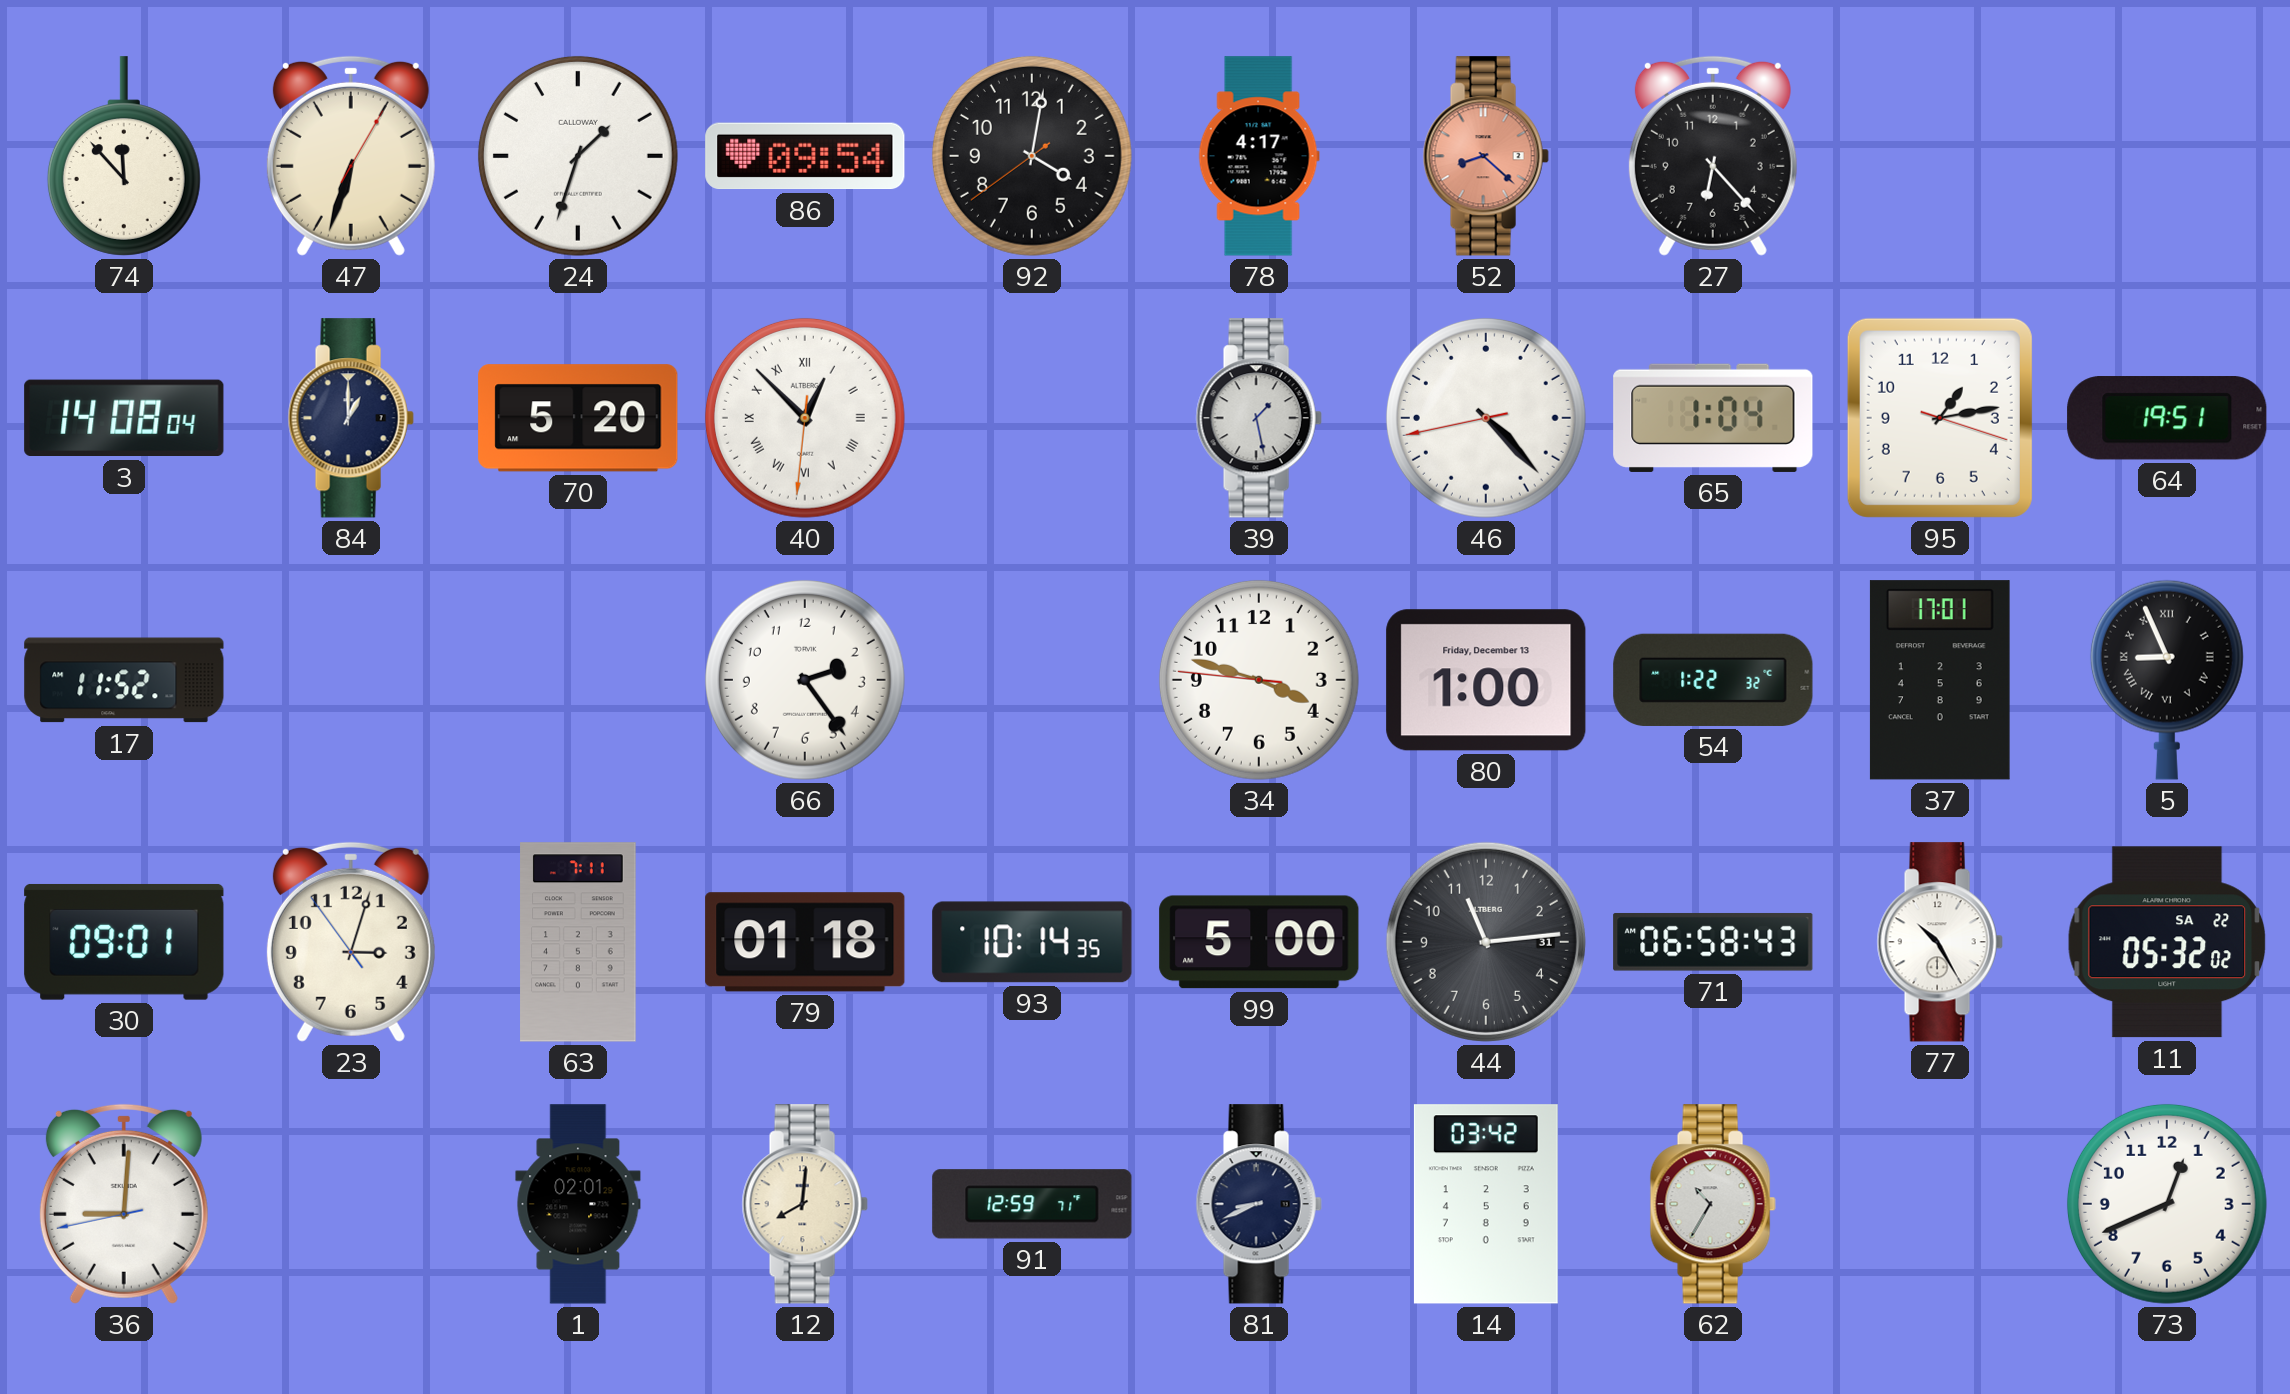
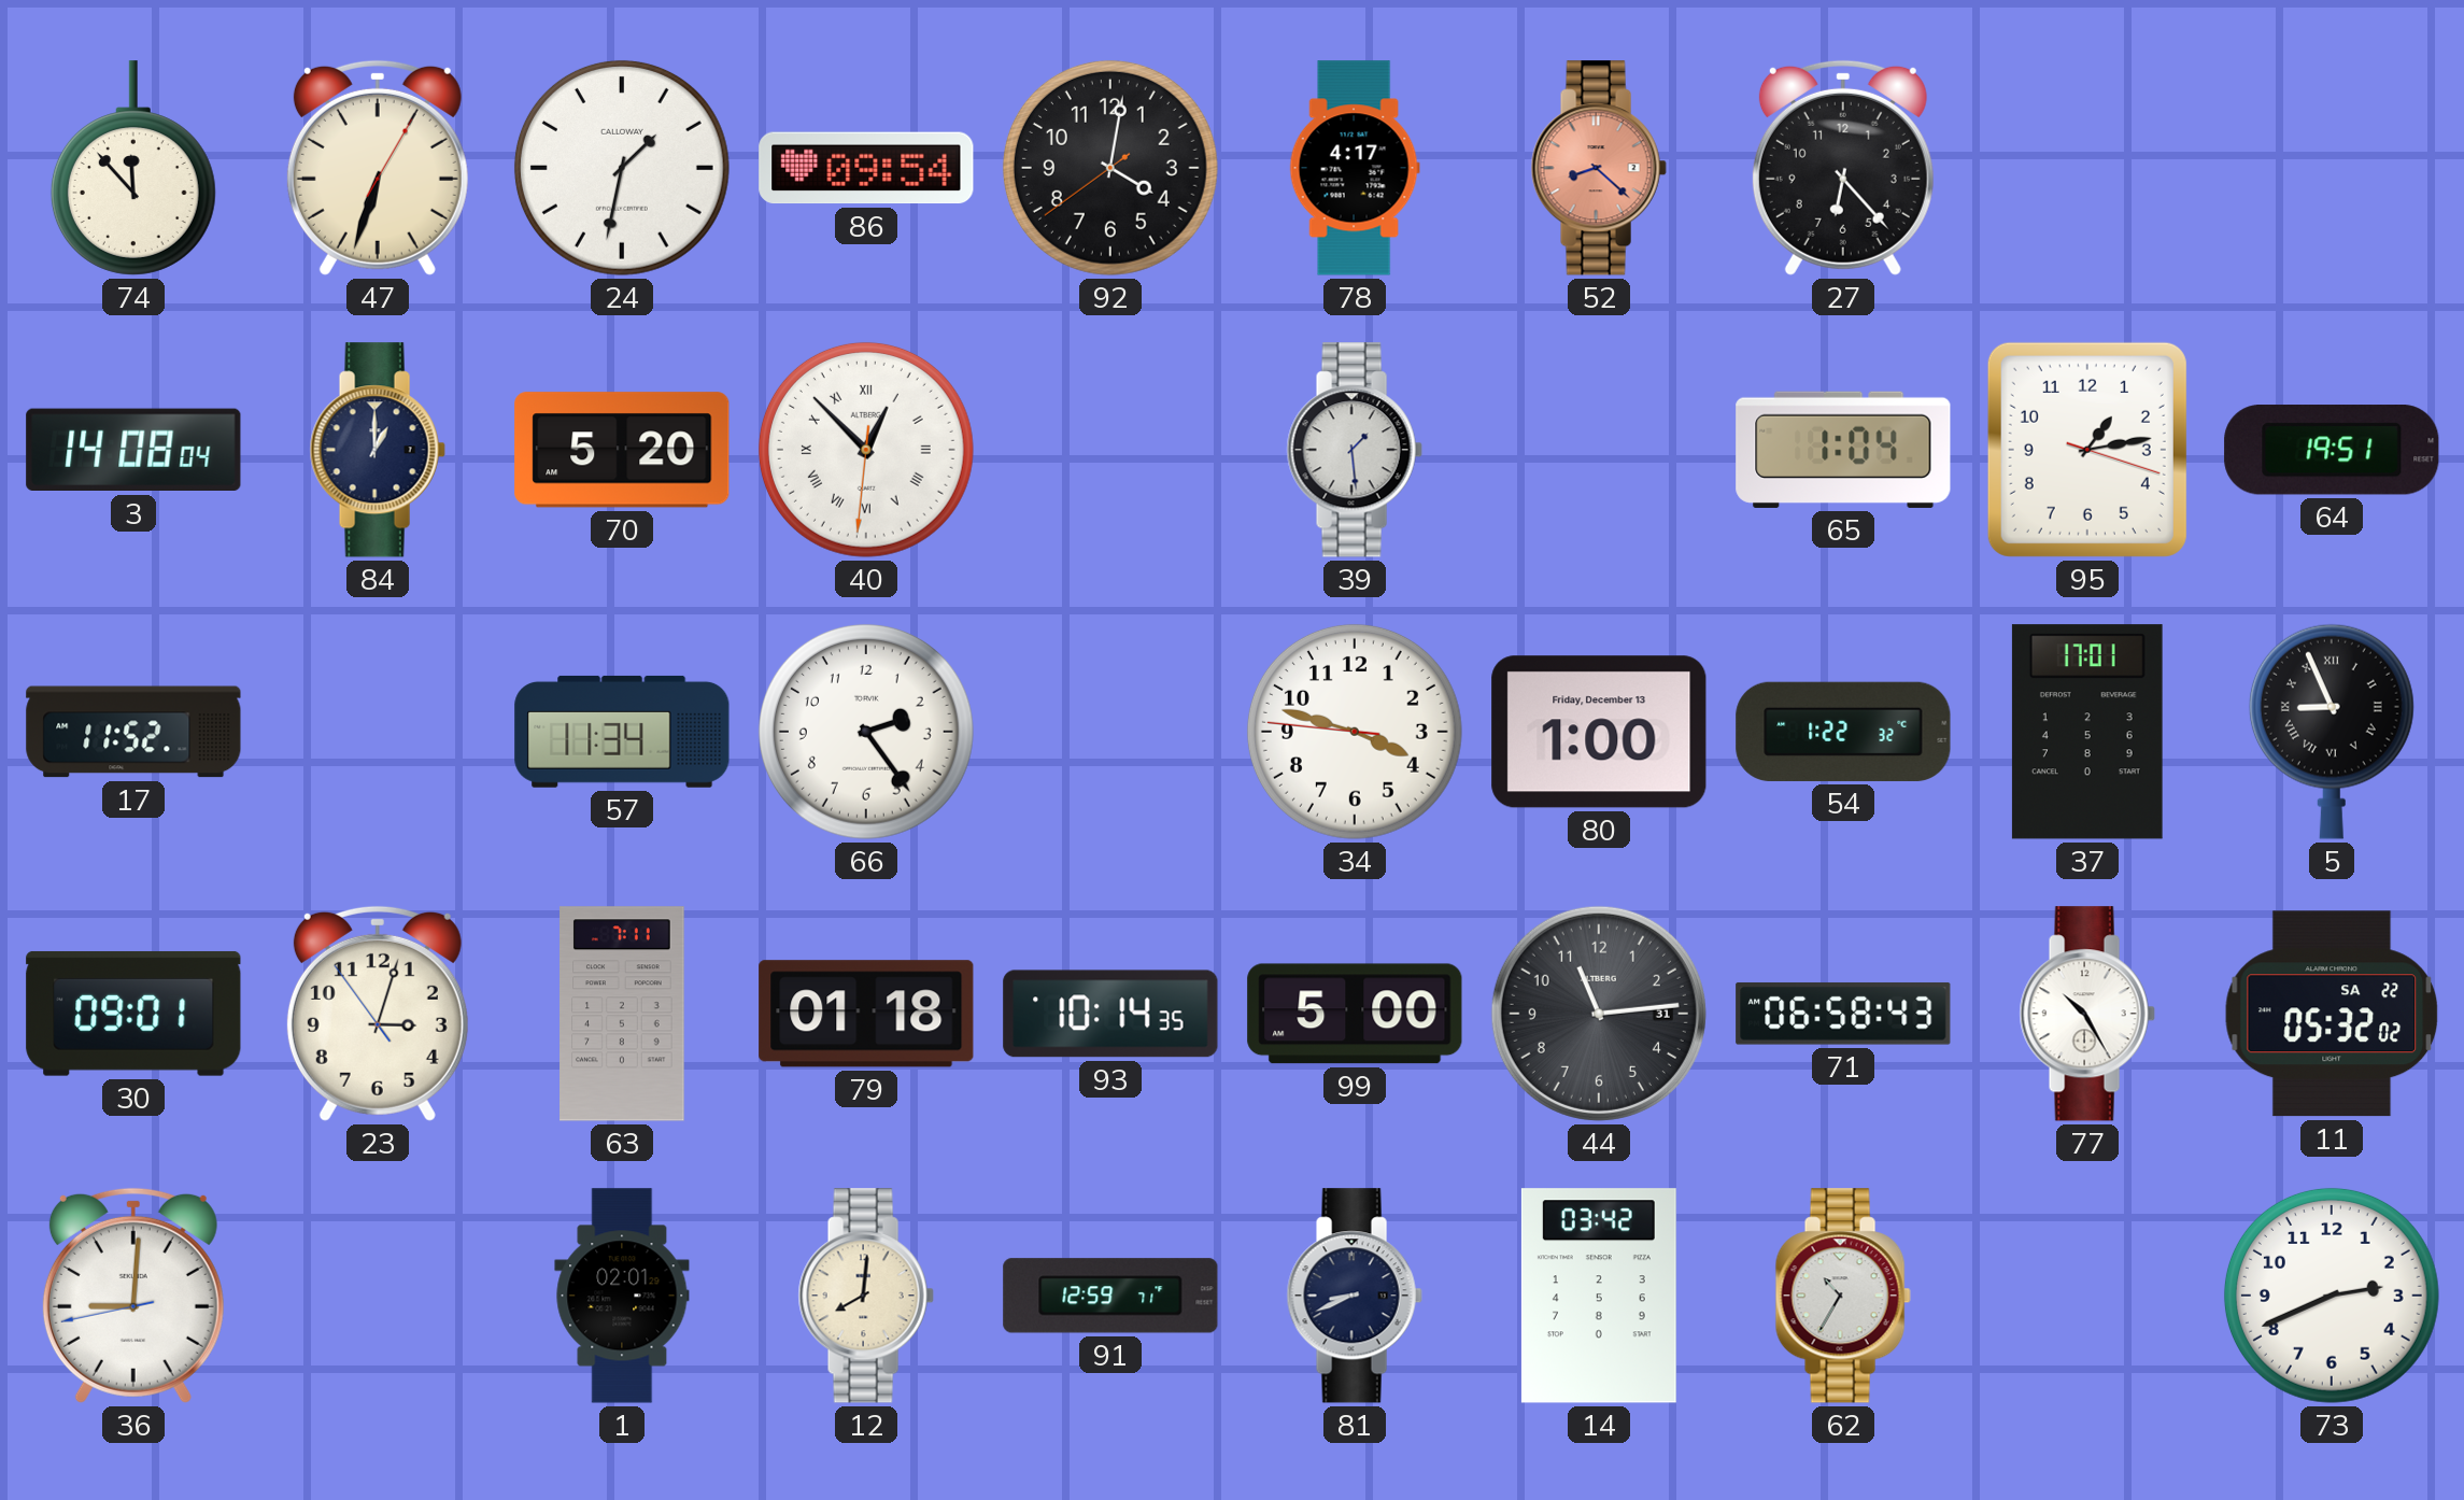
24: 1:33 -> 1:32
39: 1:28 -> 1:29
46: 4:22 -> none
57: none -> 11:34
73: 12:41 -> 2:41
